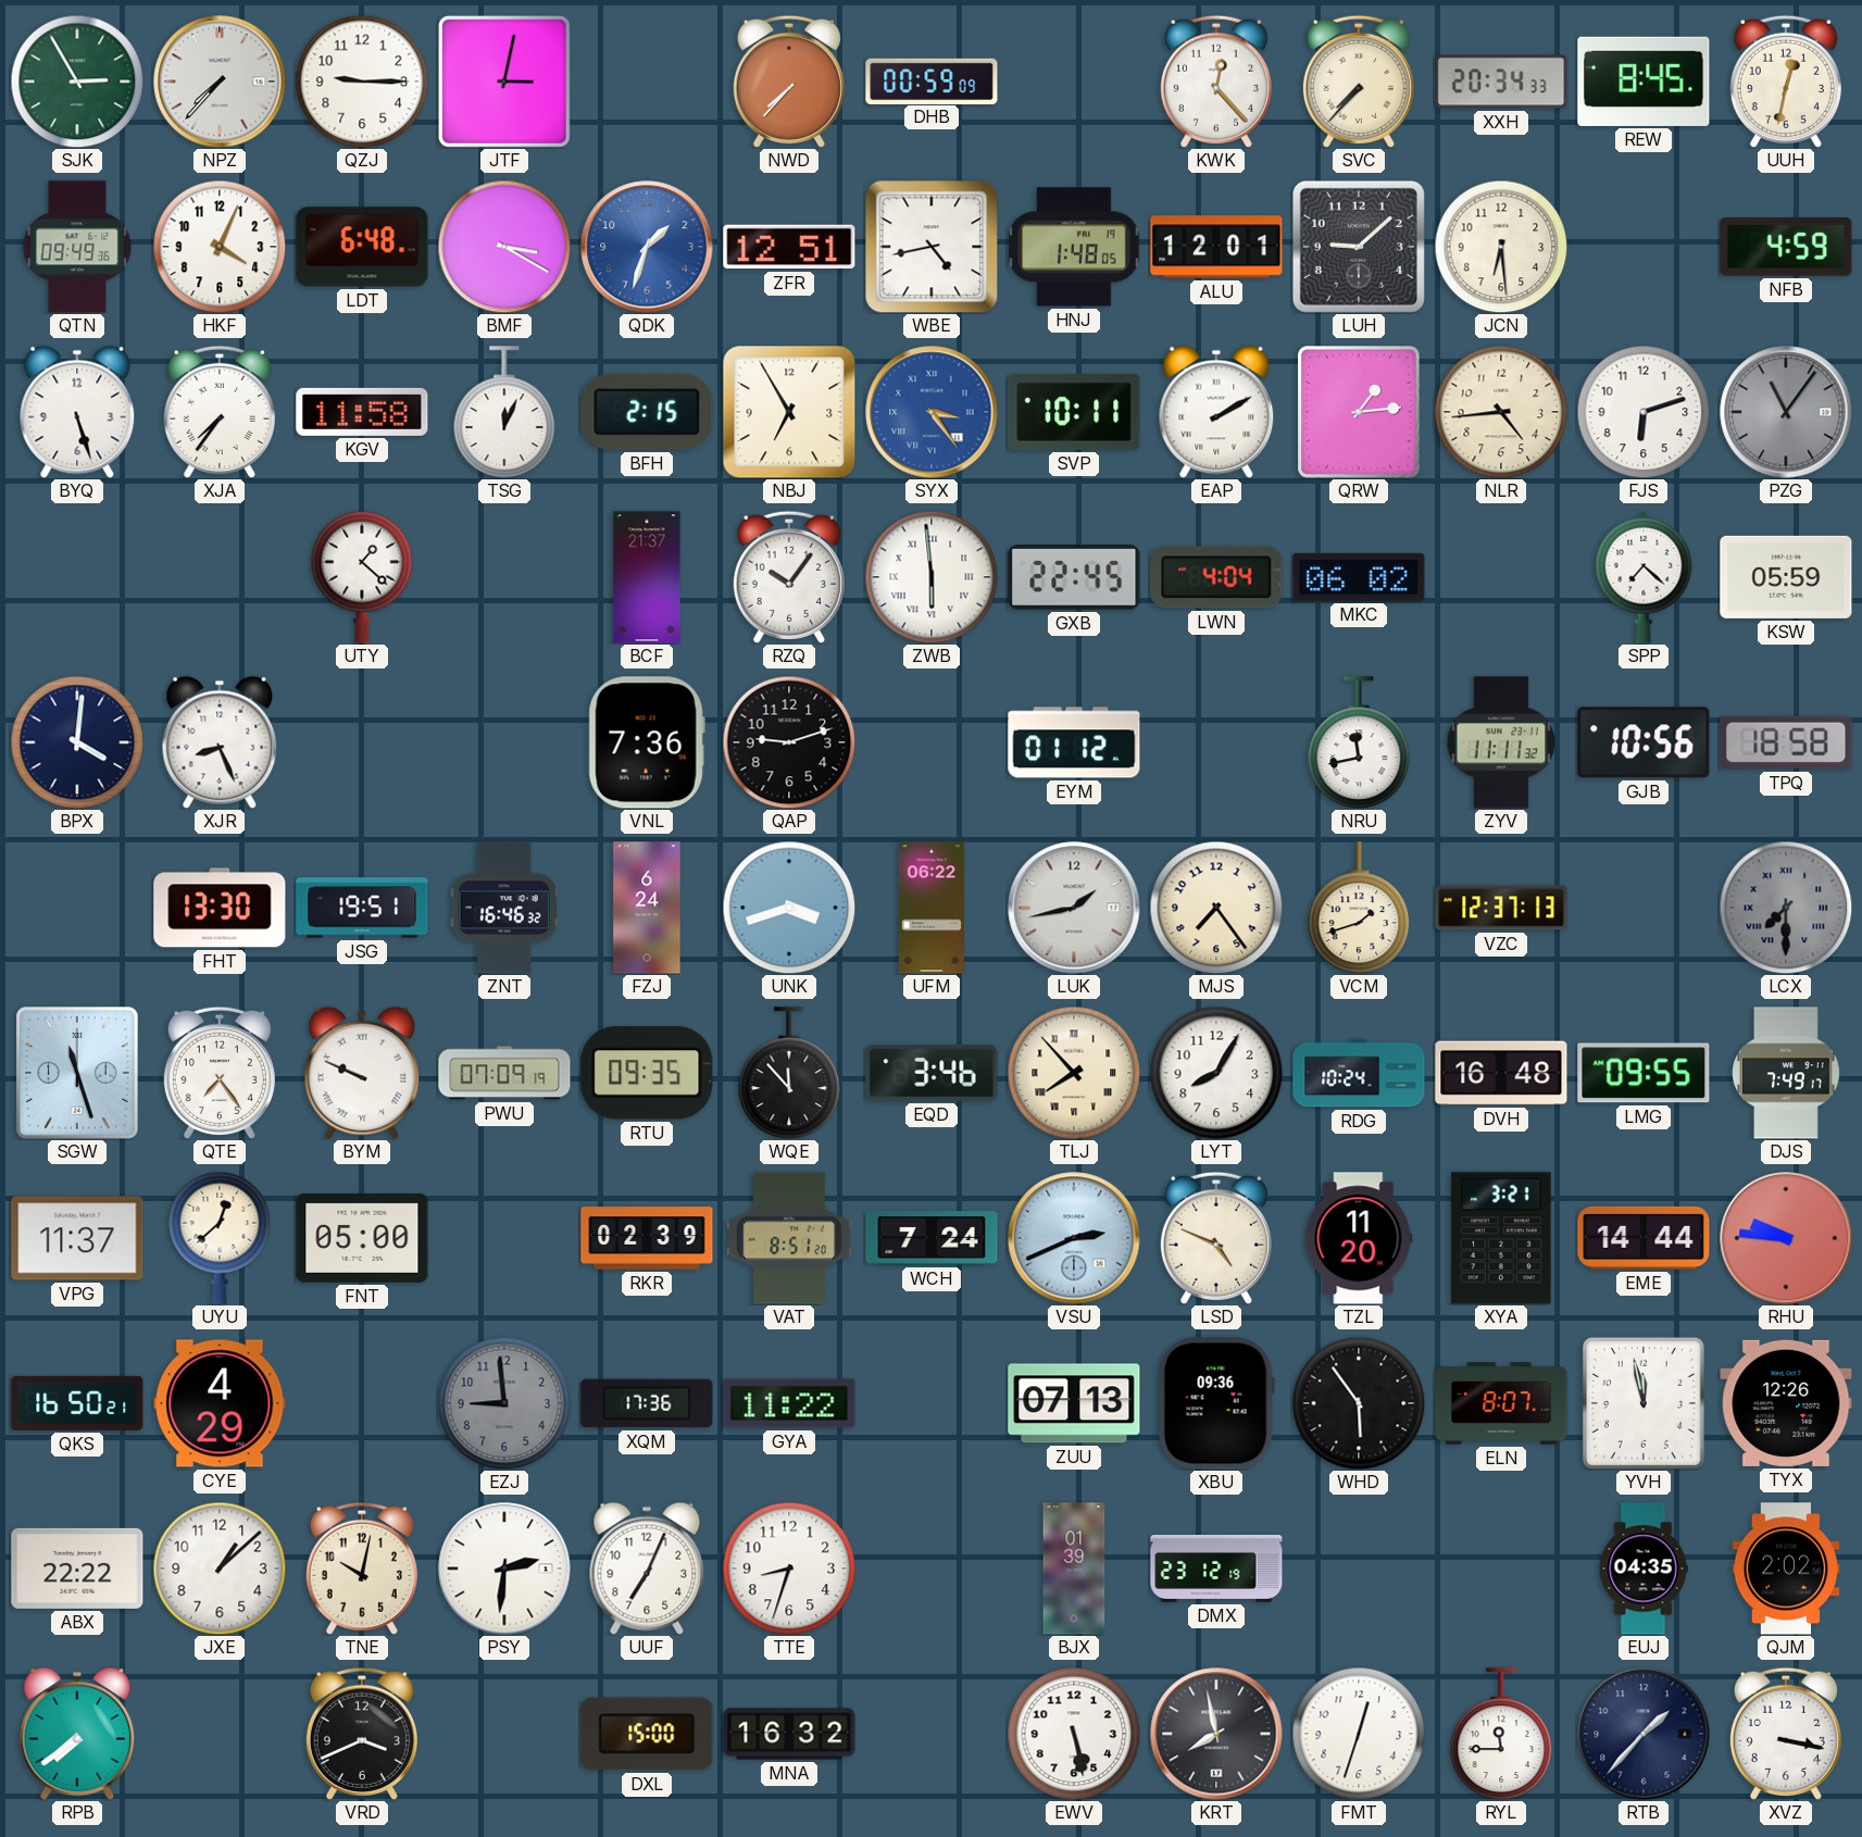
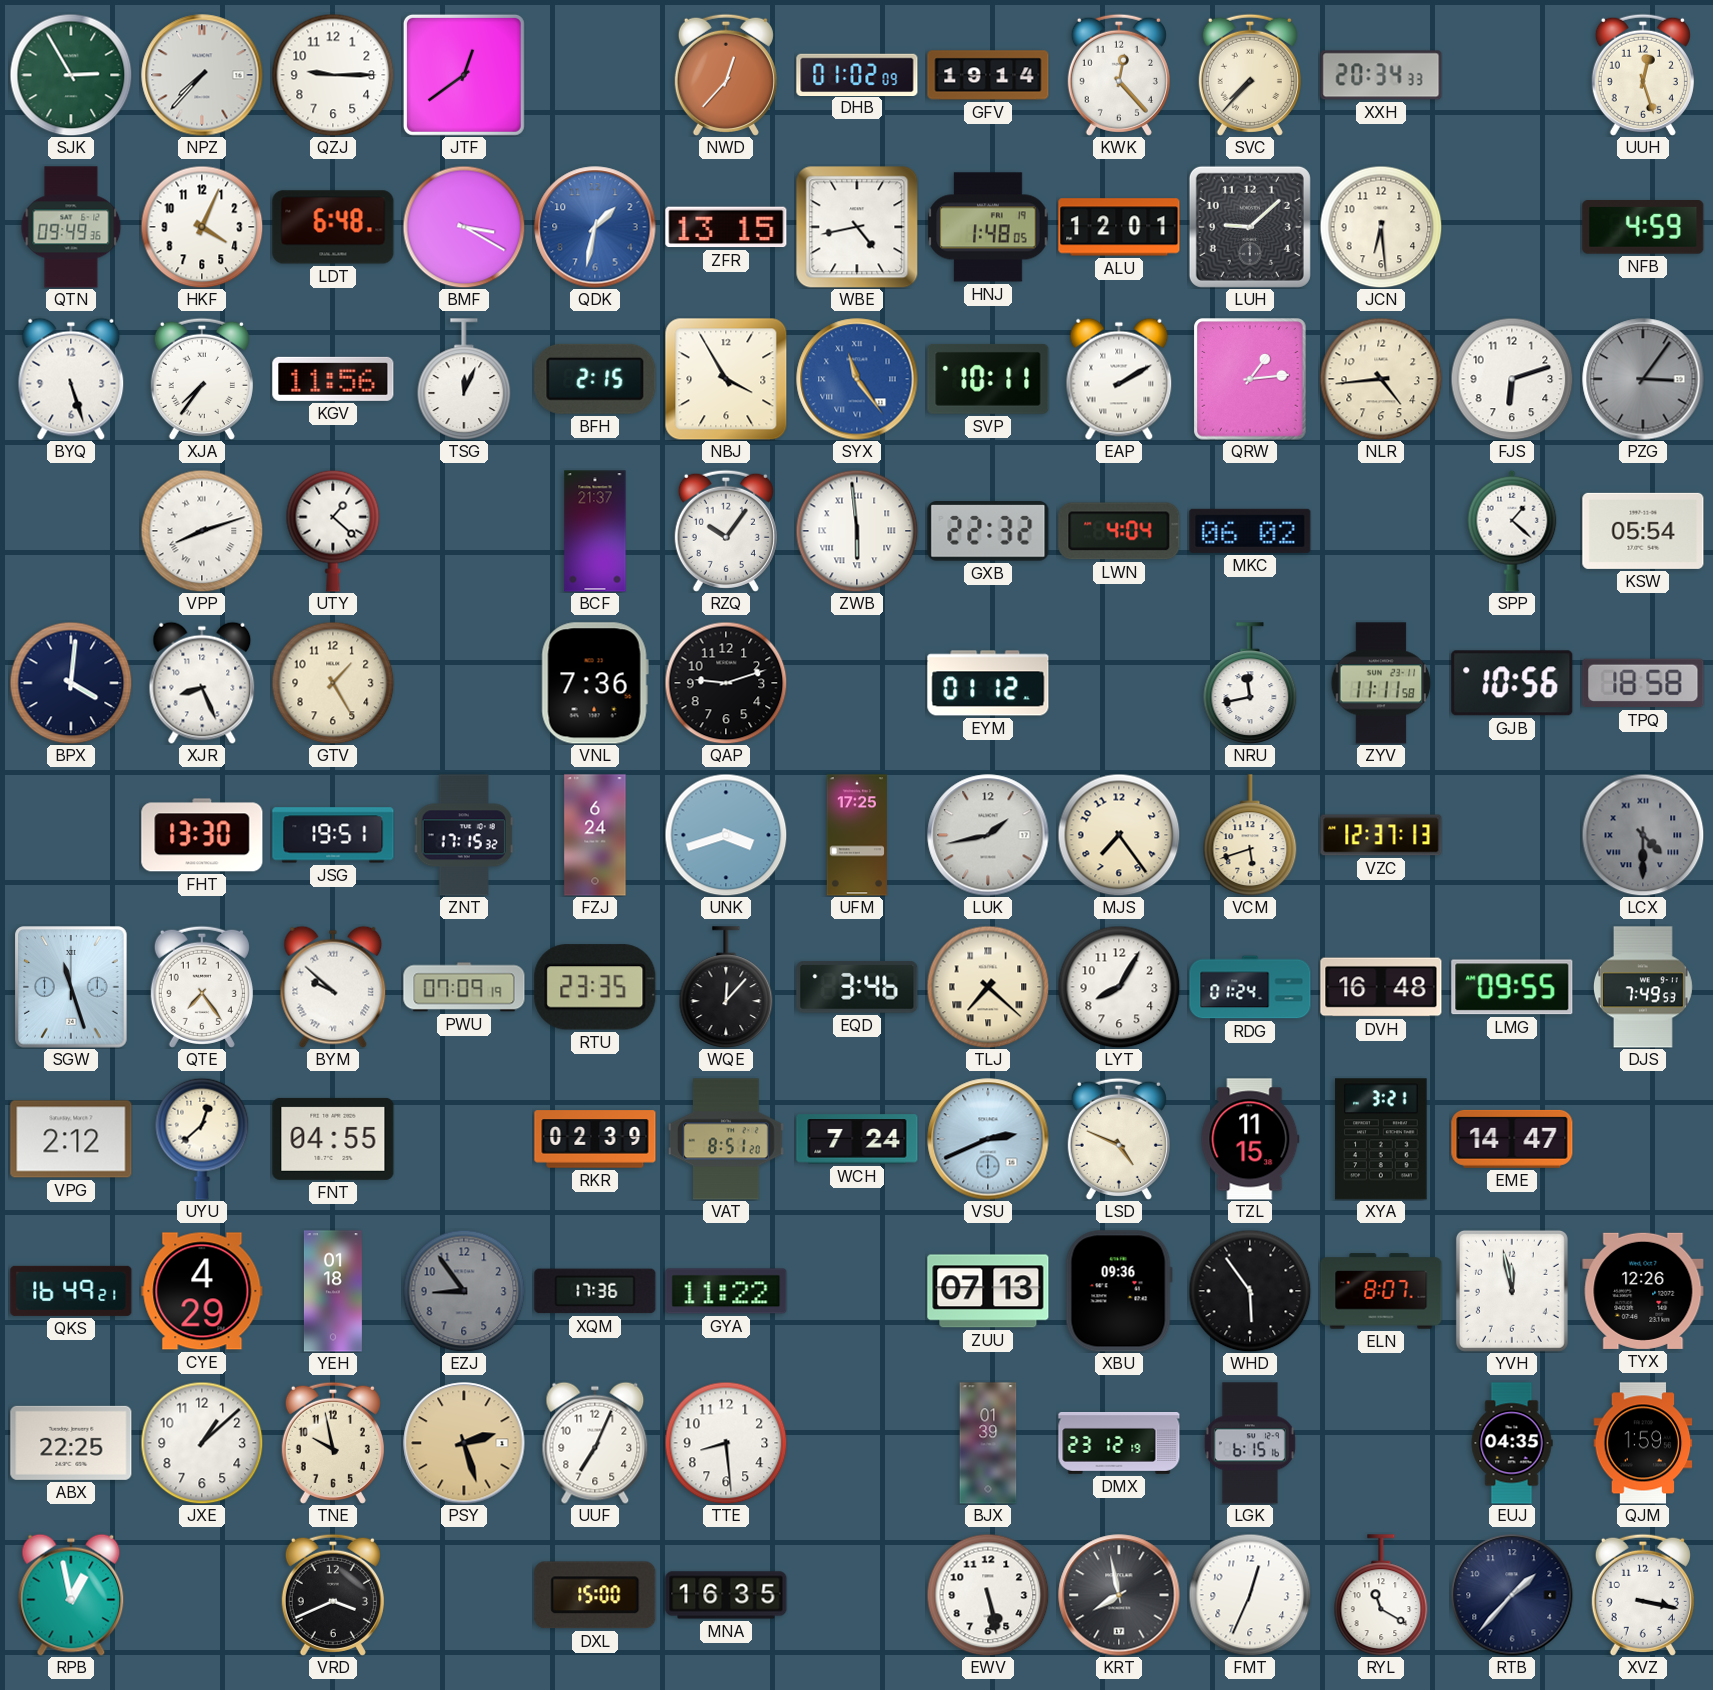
JTF: 3:02 -> 12:39
NWD: 7:37 -> 12:37
DHB: 00:59 -> 01:02
GFV: none -> 19:14
REW: 8:45 -> none
UUH: 12:32 -> 12:27
QDK: 1:33 -> 1:32
ZFR: 12:51 -> 13:15
KGV: 11:58 -> 11:56
NBJ: 6:55 -> 3:55
SYX: 3:24 -> 11:24
PZG: 11:06 -> 3:06
VPP: none -> 8:12
GXB: 22:45 -> 22:32
SPP: 7:22 -> 1:22
KSW: 05:59 -> 05:54
GTV: none -> 1:25
ZYV: 11:11:32 -> 11:11:58
ZNT: 16:46 -> 17:15
UFM: 06:22 -> 17:25
VCM: 1:42 -> 5:42
LCX: 7:30 -> 4:30
BYM: 9:49 -> 9:52
RTU: 09:35 -> 23:35
WQE: 11:53 -> 12:07
TLJ: 7:53 -> 7:22
RDG: 10:24 -> 01:24
DJS: 7:49:17 -> 7:49:53
VPG: 11:37 -> 2:12
FNT: 05:00 -> 04:55
TZL: 11:20 -> 11:15
EME: 14:44 -> 14:47
RHU: 9:46 -> none
QKS: 16:50 -> 16:49
YEH: none -> 01:18
EZJ: 8:59 -> 8:54
ABX: 22:22 -> 22:25
TNE: 10:02 -> 9:58
PSY: 2:31 -> 2:27
PSY dial: white -> champagne
TTE: 8:33 -> 8:29
LGK: none -> 6:15
QJM: 2:02 -> 1:59
RPB: 7:39 -> 12:58
MNA: 16:32 -> 16:35
FMT: 12:33 -> 12:34
RYL: 11:45 -> 11:20
